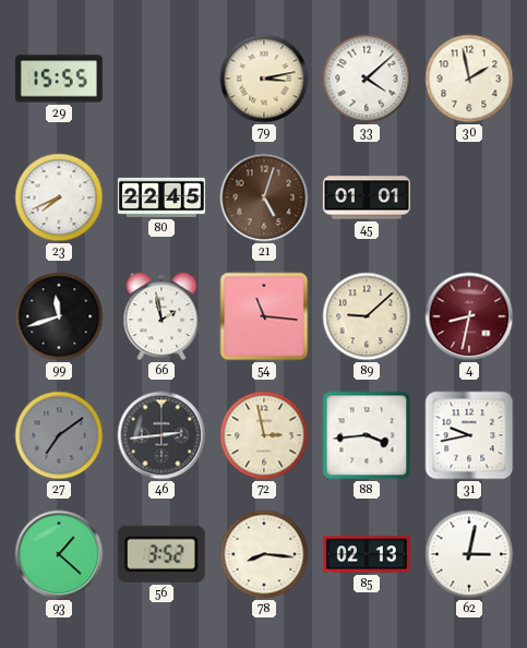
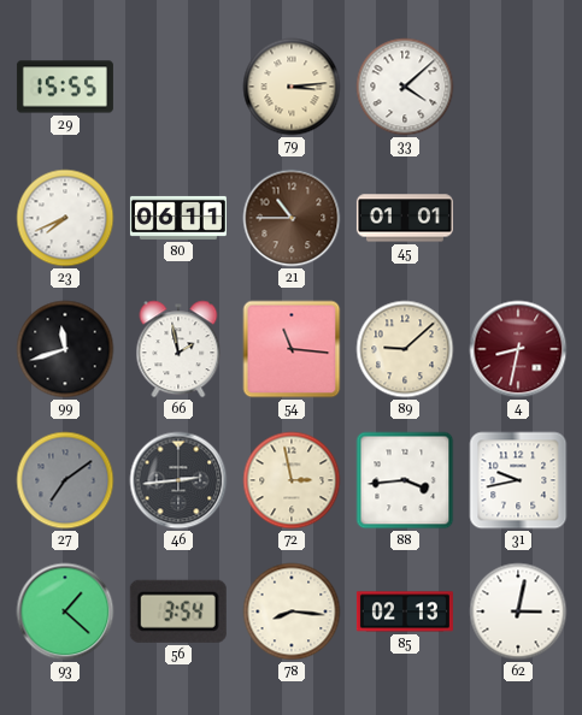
79: 3:13 -> 3:14
30: 1:58 -> none
80: 22:45 -> 06:11
21: 5:03 -> 10:45
56: 3:52 -> 3:54
